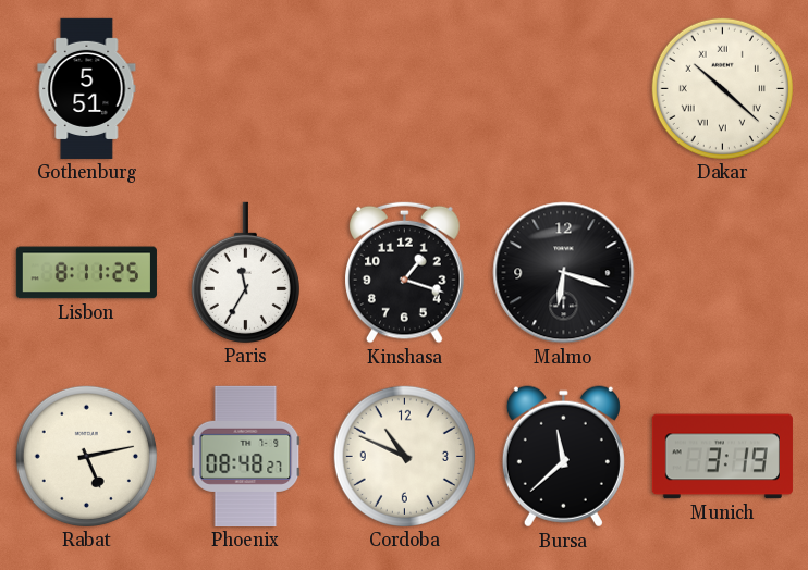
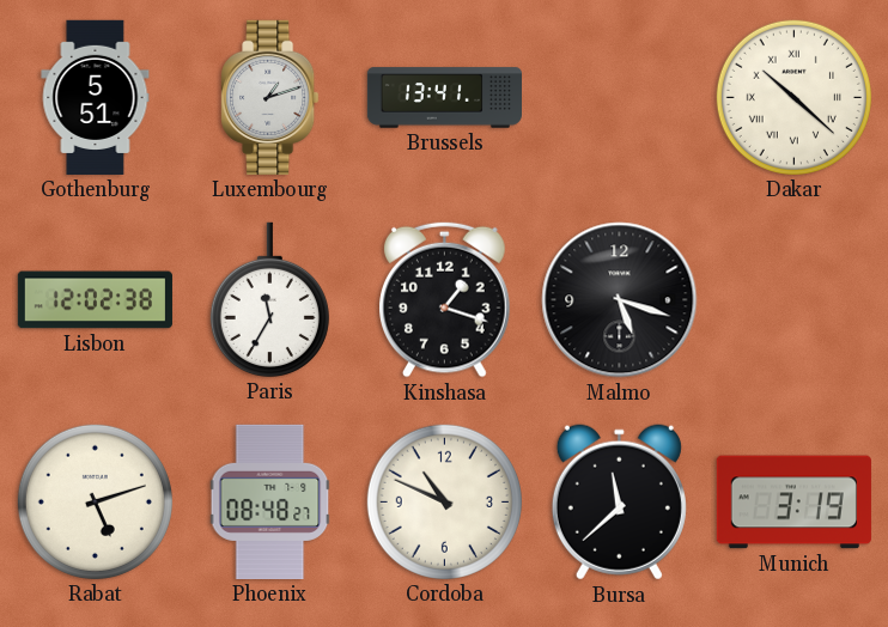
Luxembourg: none -> 1:12
Brussels: none -> 13:41
Lisbon: 8:11 -> 12:02
Malmo: 6:18 -> 5:18
Rabat: 5:13 -> 5:12
